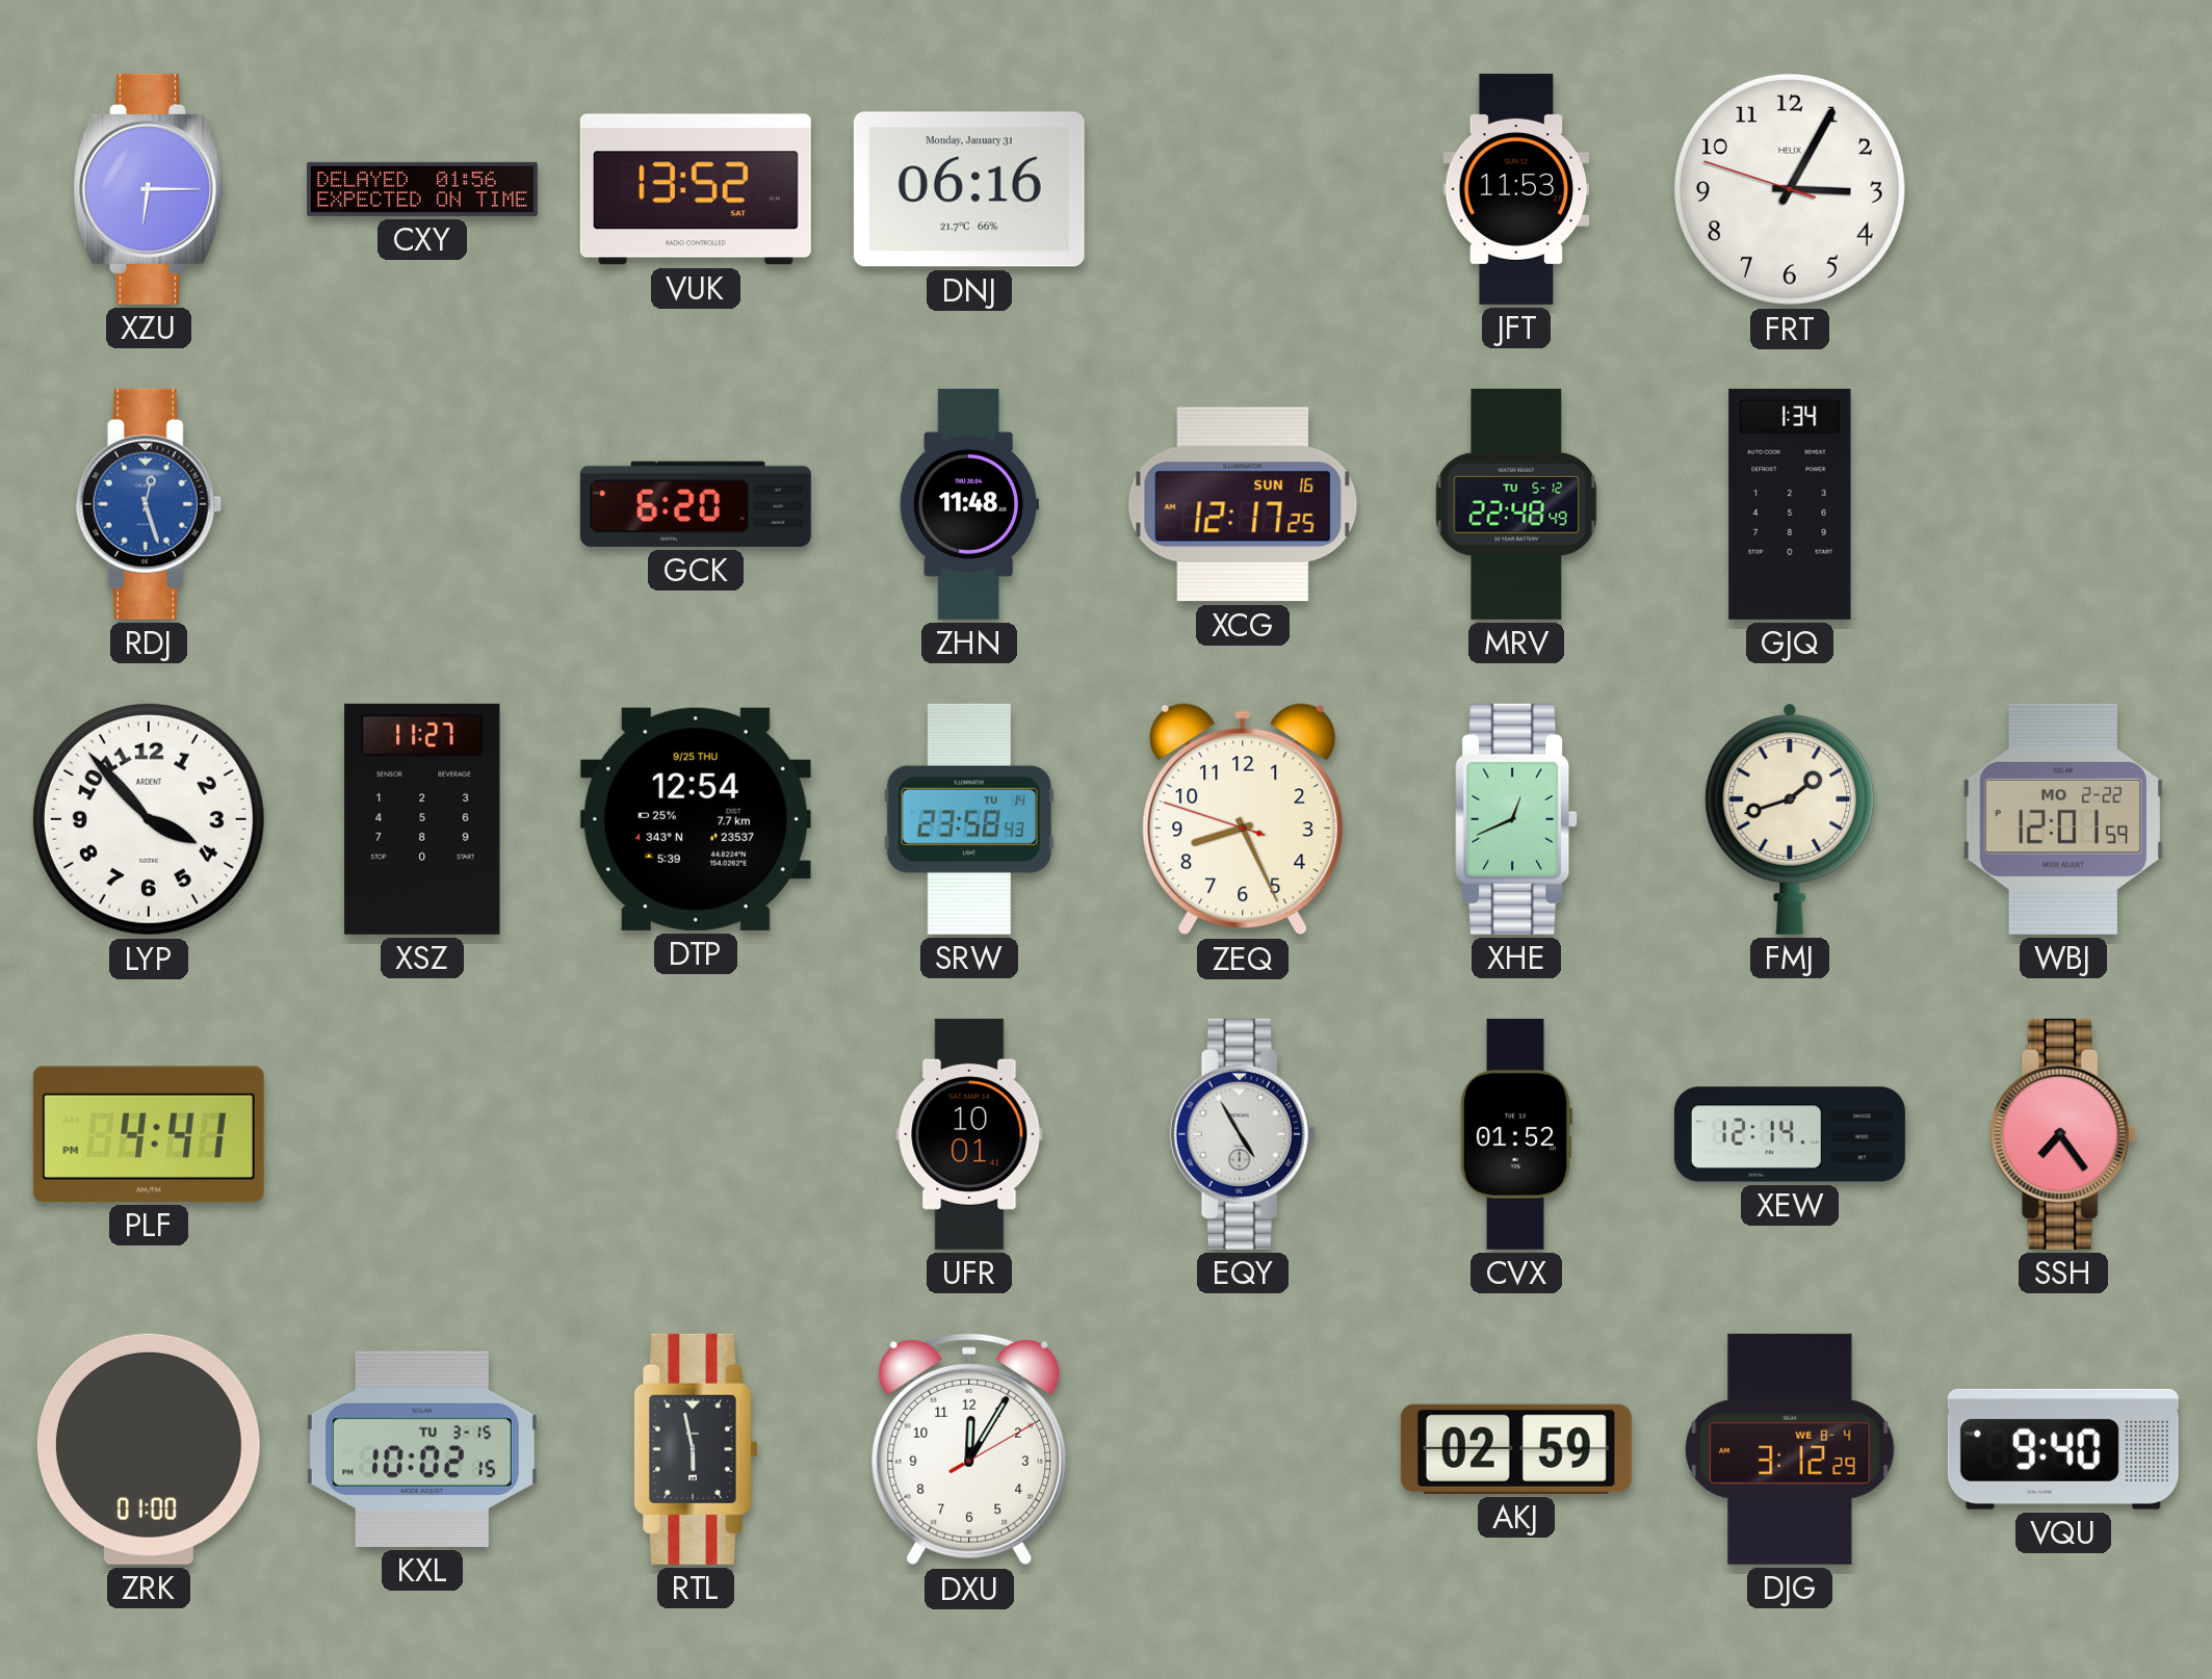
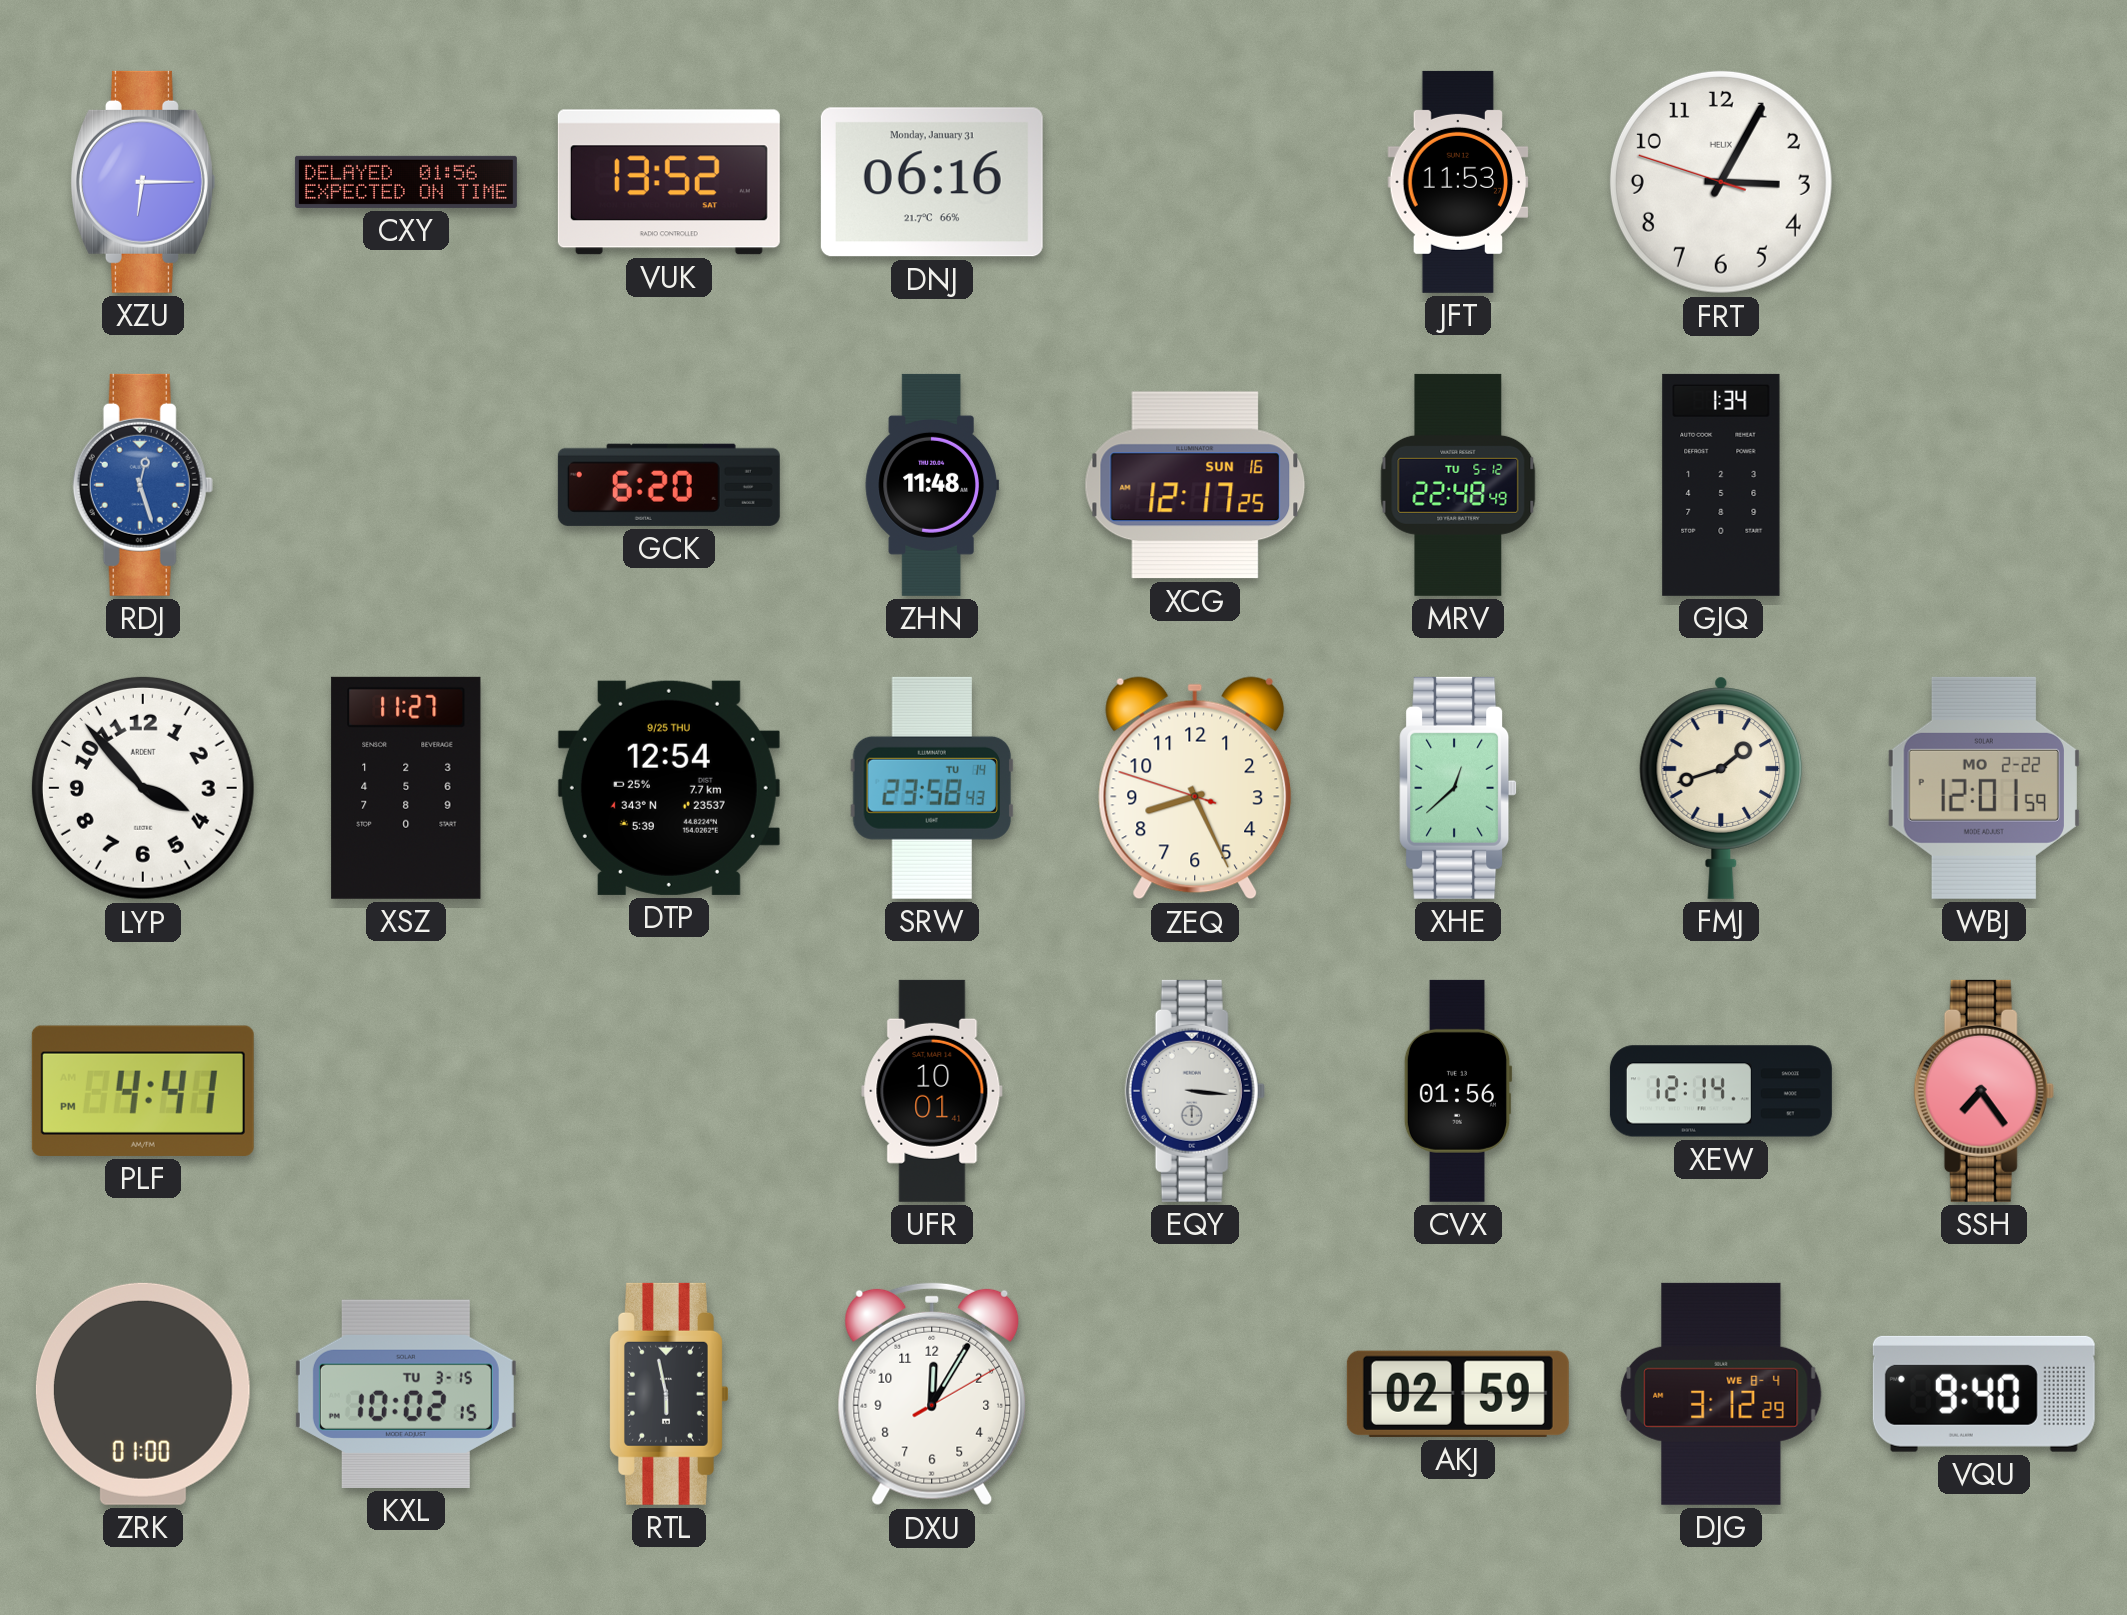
XHE: 12:41 -> 12:38
EQY: 4:55 -> 3:16
CVX: 01:52 -> 01:56
